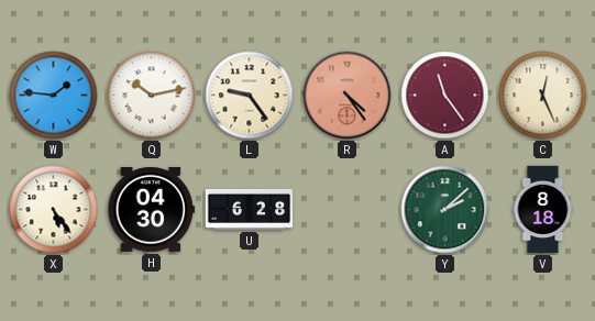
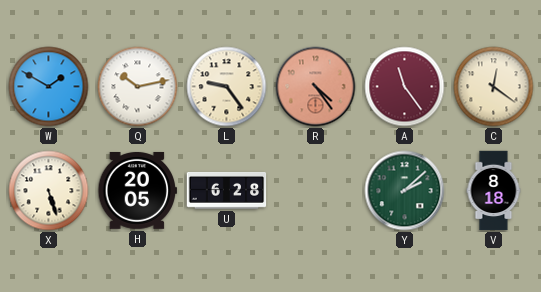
W: 1:46 -> 1:50
C: 12:26 -> 12:21
X: 5:24 -> 5:27
H: 04:30 -> 20:05
